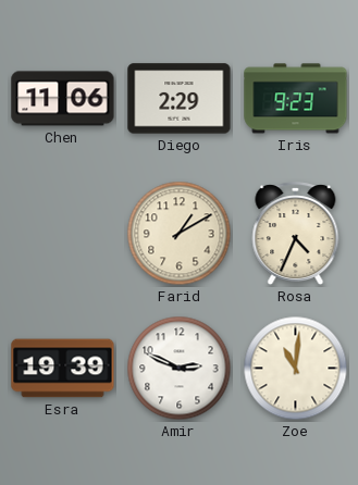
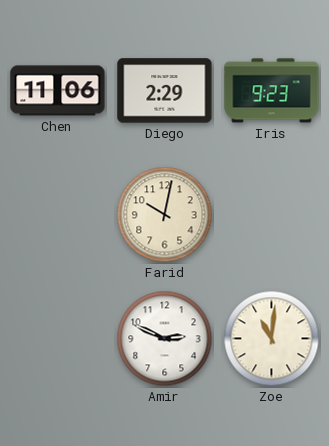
Farid: 1:10 -> 10:02
Rosa: 4:34 -> none
Esra: 19:39 -> none
